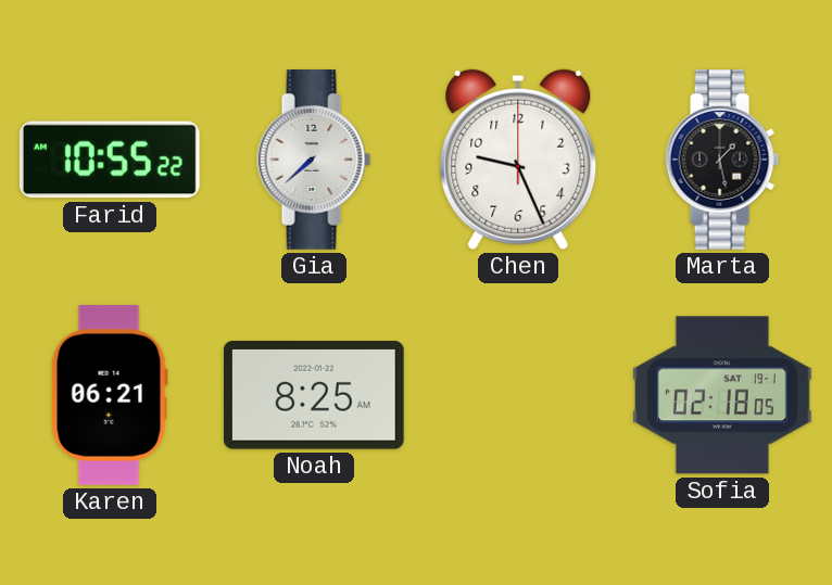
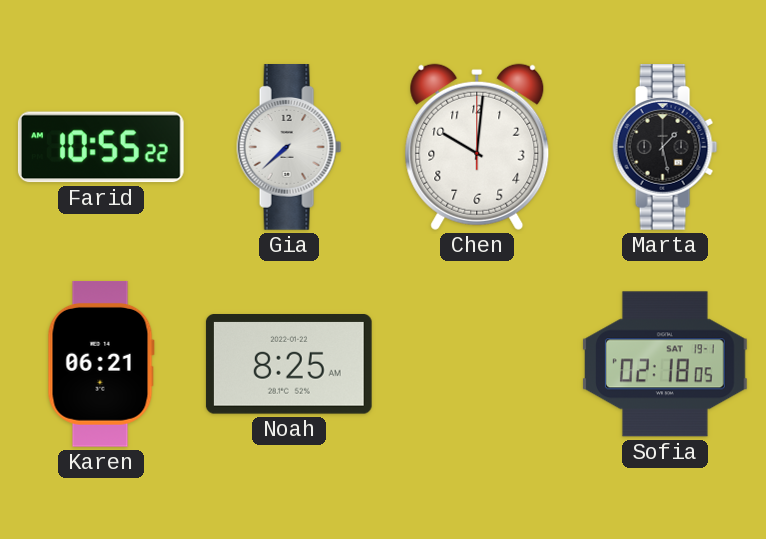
Chen: 9:26 -> 10:01
